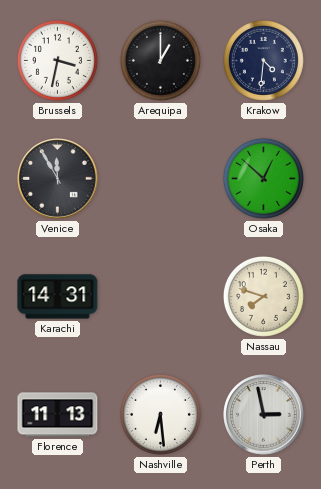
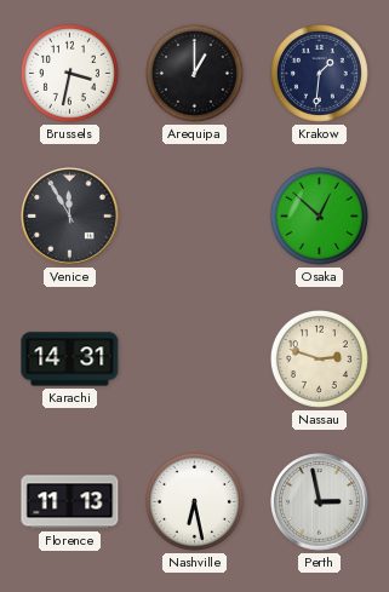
Krakow: 4:31 -> 1:31
Nassau: 7:48 -> 2:48
Nashville: 6:29 -> 6:28
